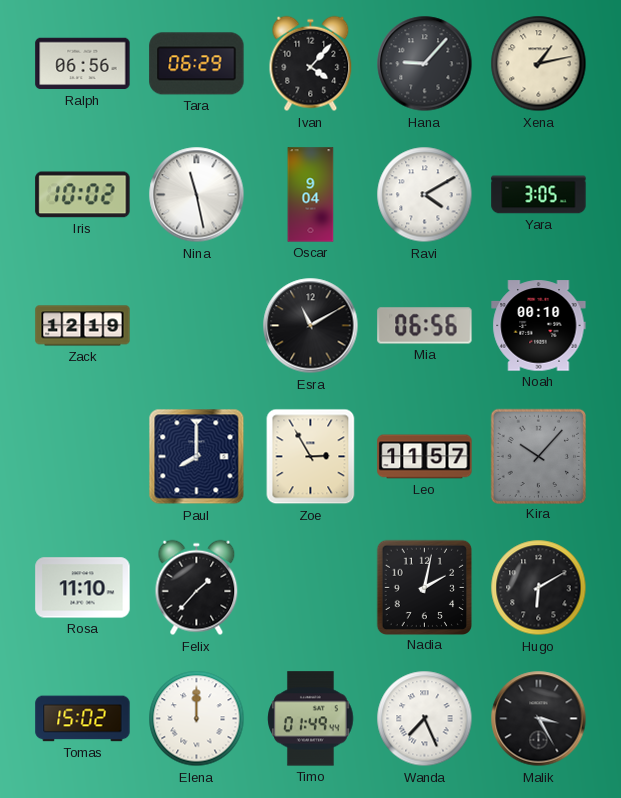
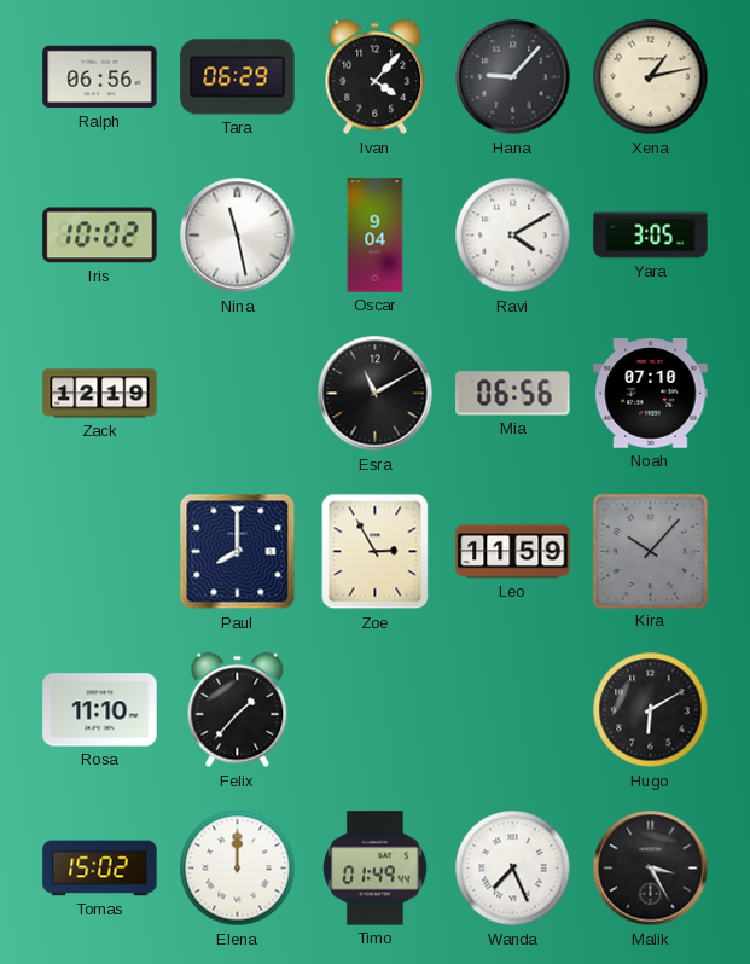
Noah: 00:10 -> 07:10
Leo: 11:57 -> 11:59
Nadia: 2:02 -> none
